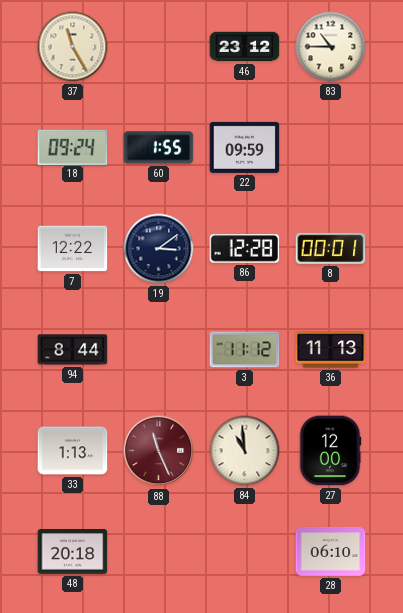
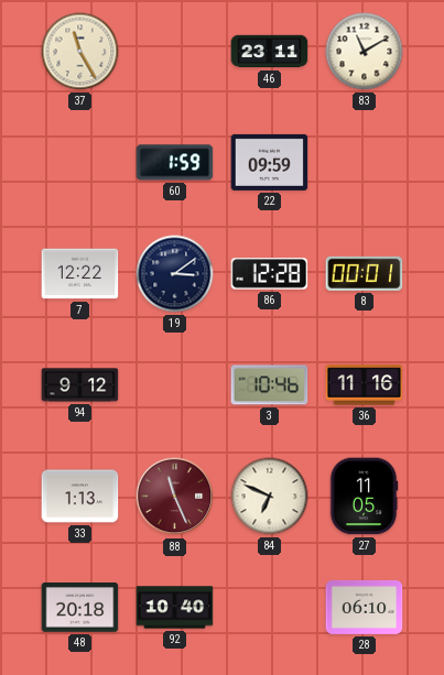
46: 23:12 -> 23:11
83: 10:45 -> 11:10
18: 09:24 -> none
60: 1:55 -> 1:59
94: 8:44 -> 9:12
3: 11:12 -> 10:46
36: 11:13 -> 11:16
84: 10:59 -> 6:49
27: 12:00 -> 11:05
92: none -> 10:40
